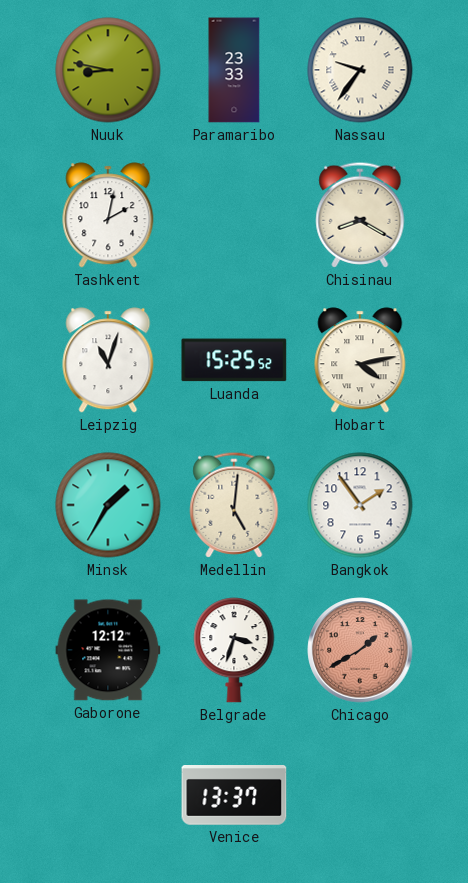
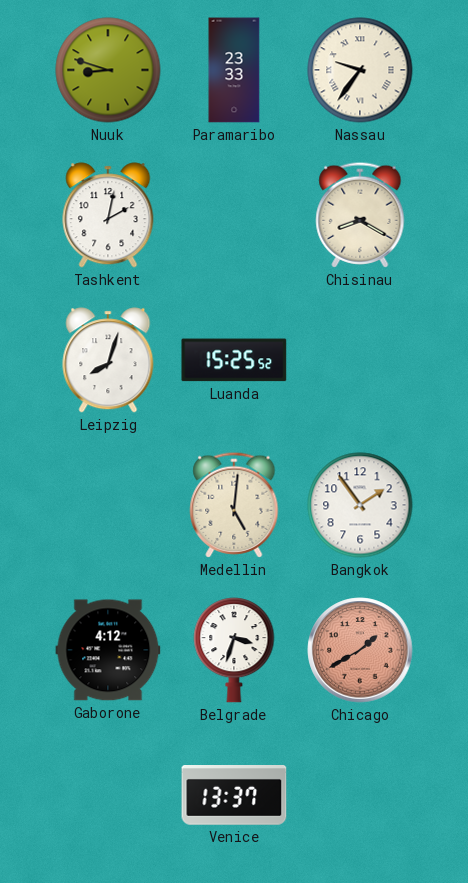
Nuuk: 8:47 -> 8:48
Leipzig: 11:03 -> 8:03
Hobart: 4:13 -> none
Minsk: 1:35 -> none
Gaborone: 12:12 -> 4:12
